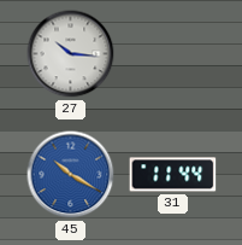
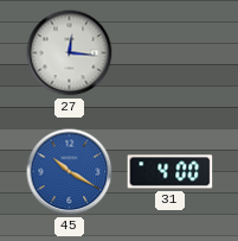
27: 10:16 -> 12:16
31: 11:44 -> 4:00
